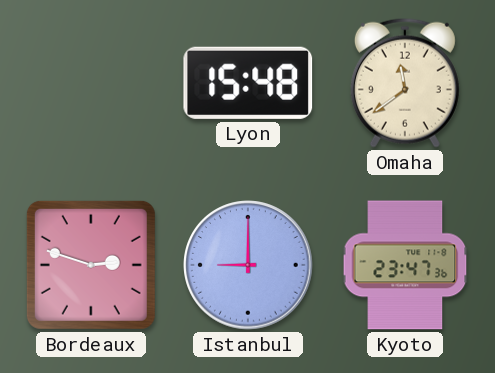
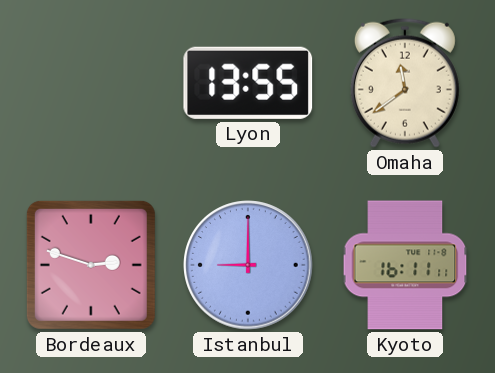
Lyon: 15:48 -> 13:55
Kyoto: 23:47 -> 16:11
